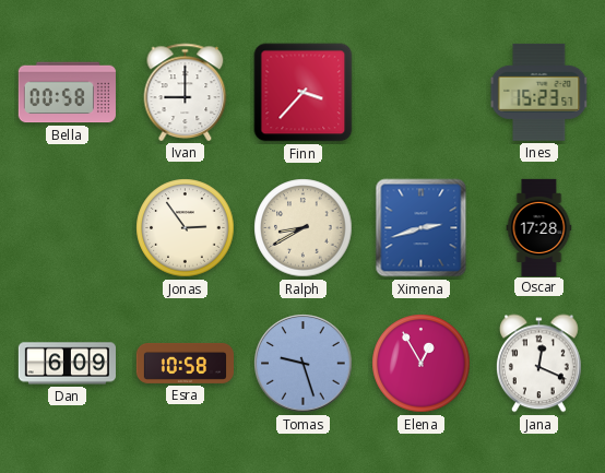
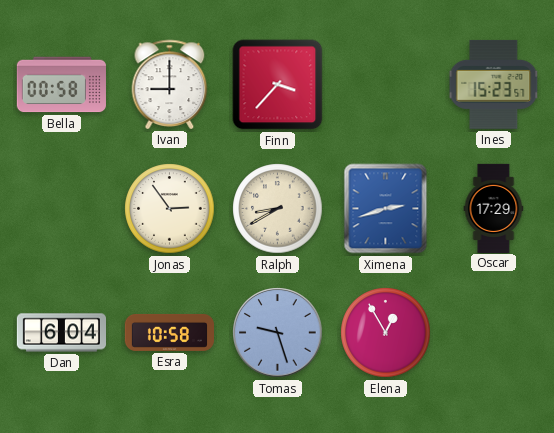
Oscar: 17:28 -> 17:29
Dan: 6:09 -> 6:04
Jana: 12:19 -> none
